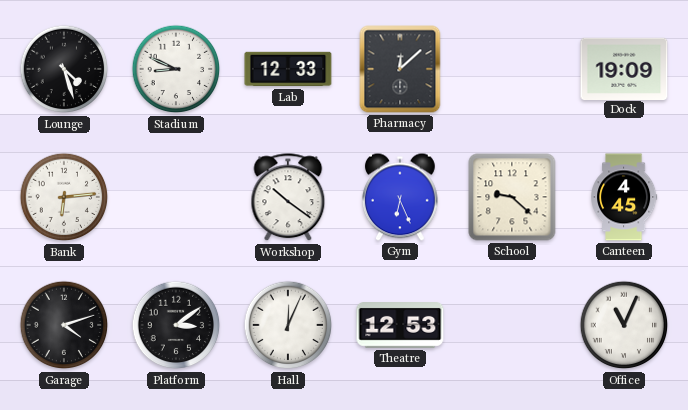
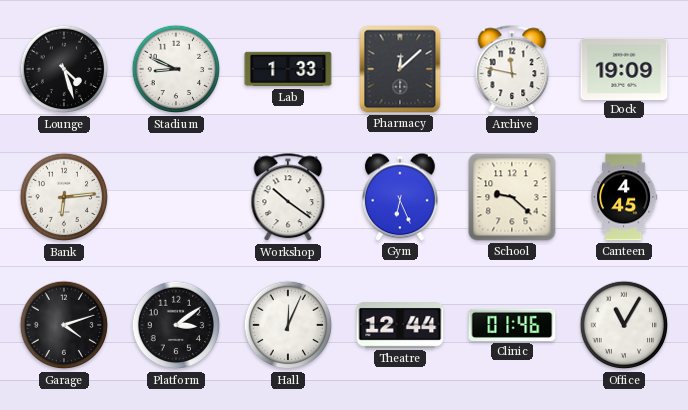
Lab: 12:33 -> 1:33
Archive: none -> 11:47
Theatre: 12:53 -> 12:44
Clinic: none -> 01:46
Office: 11:04 -> 11:05
